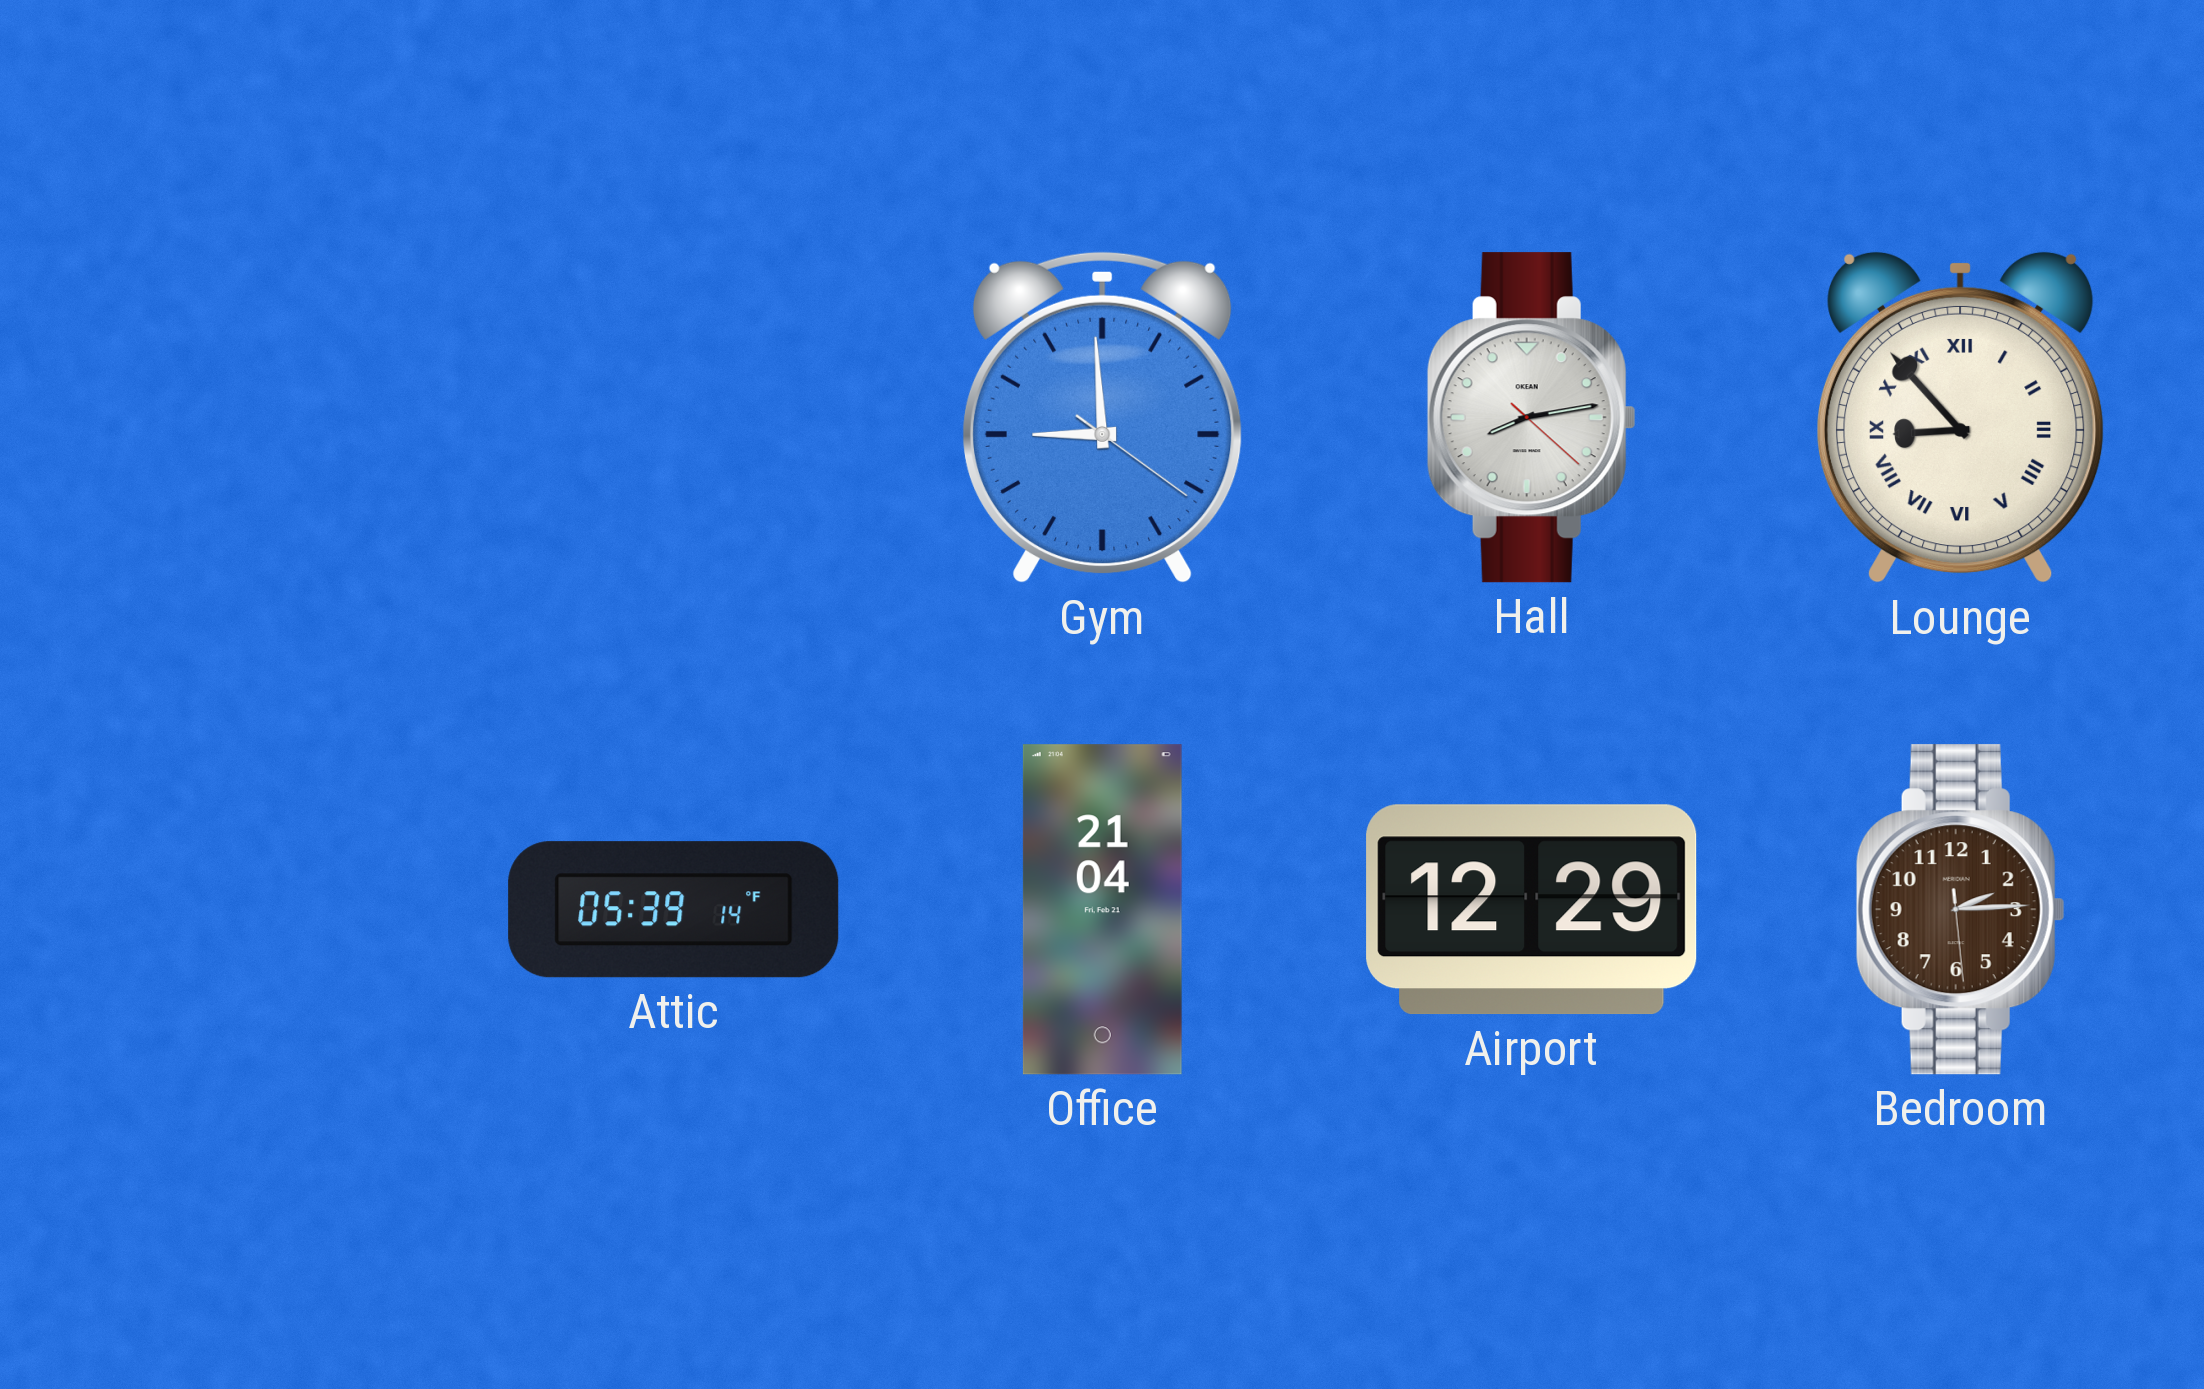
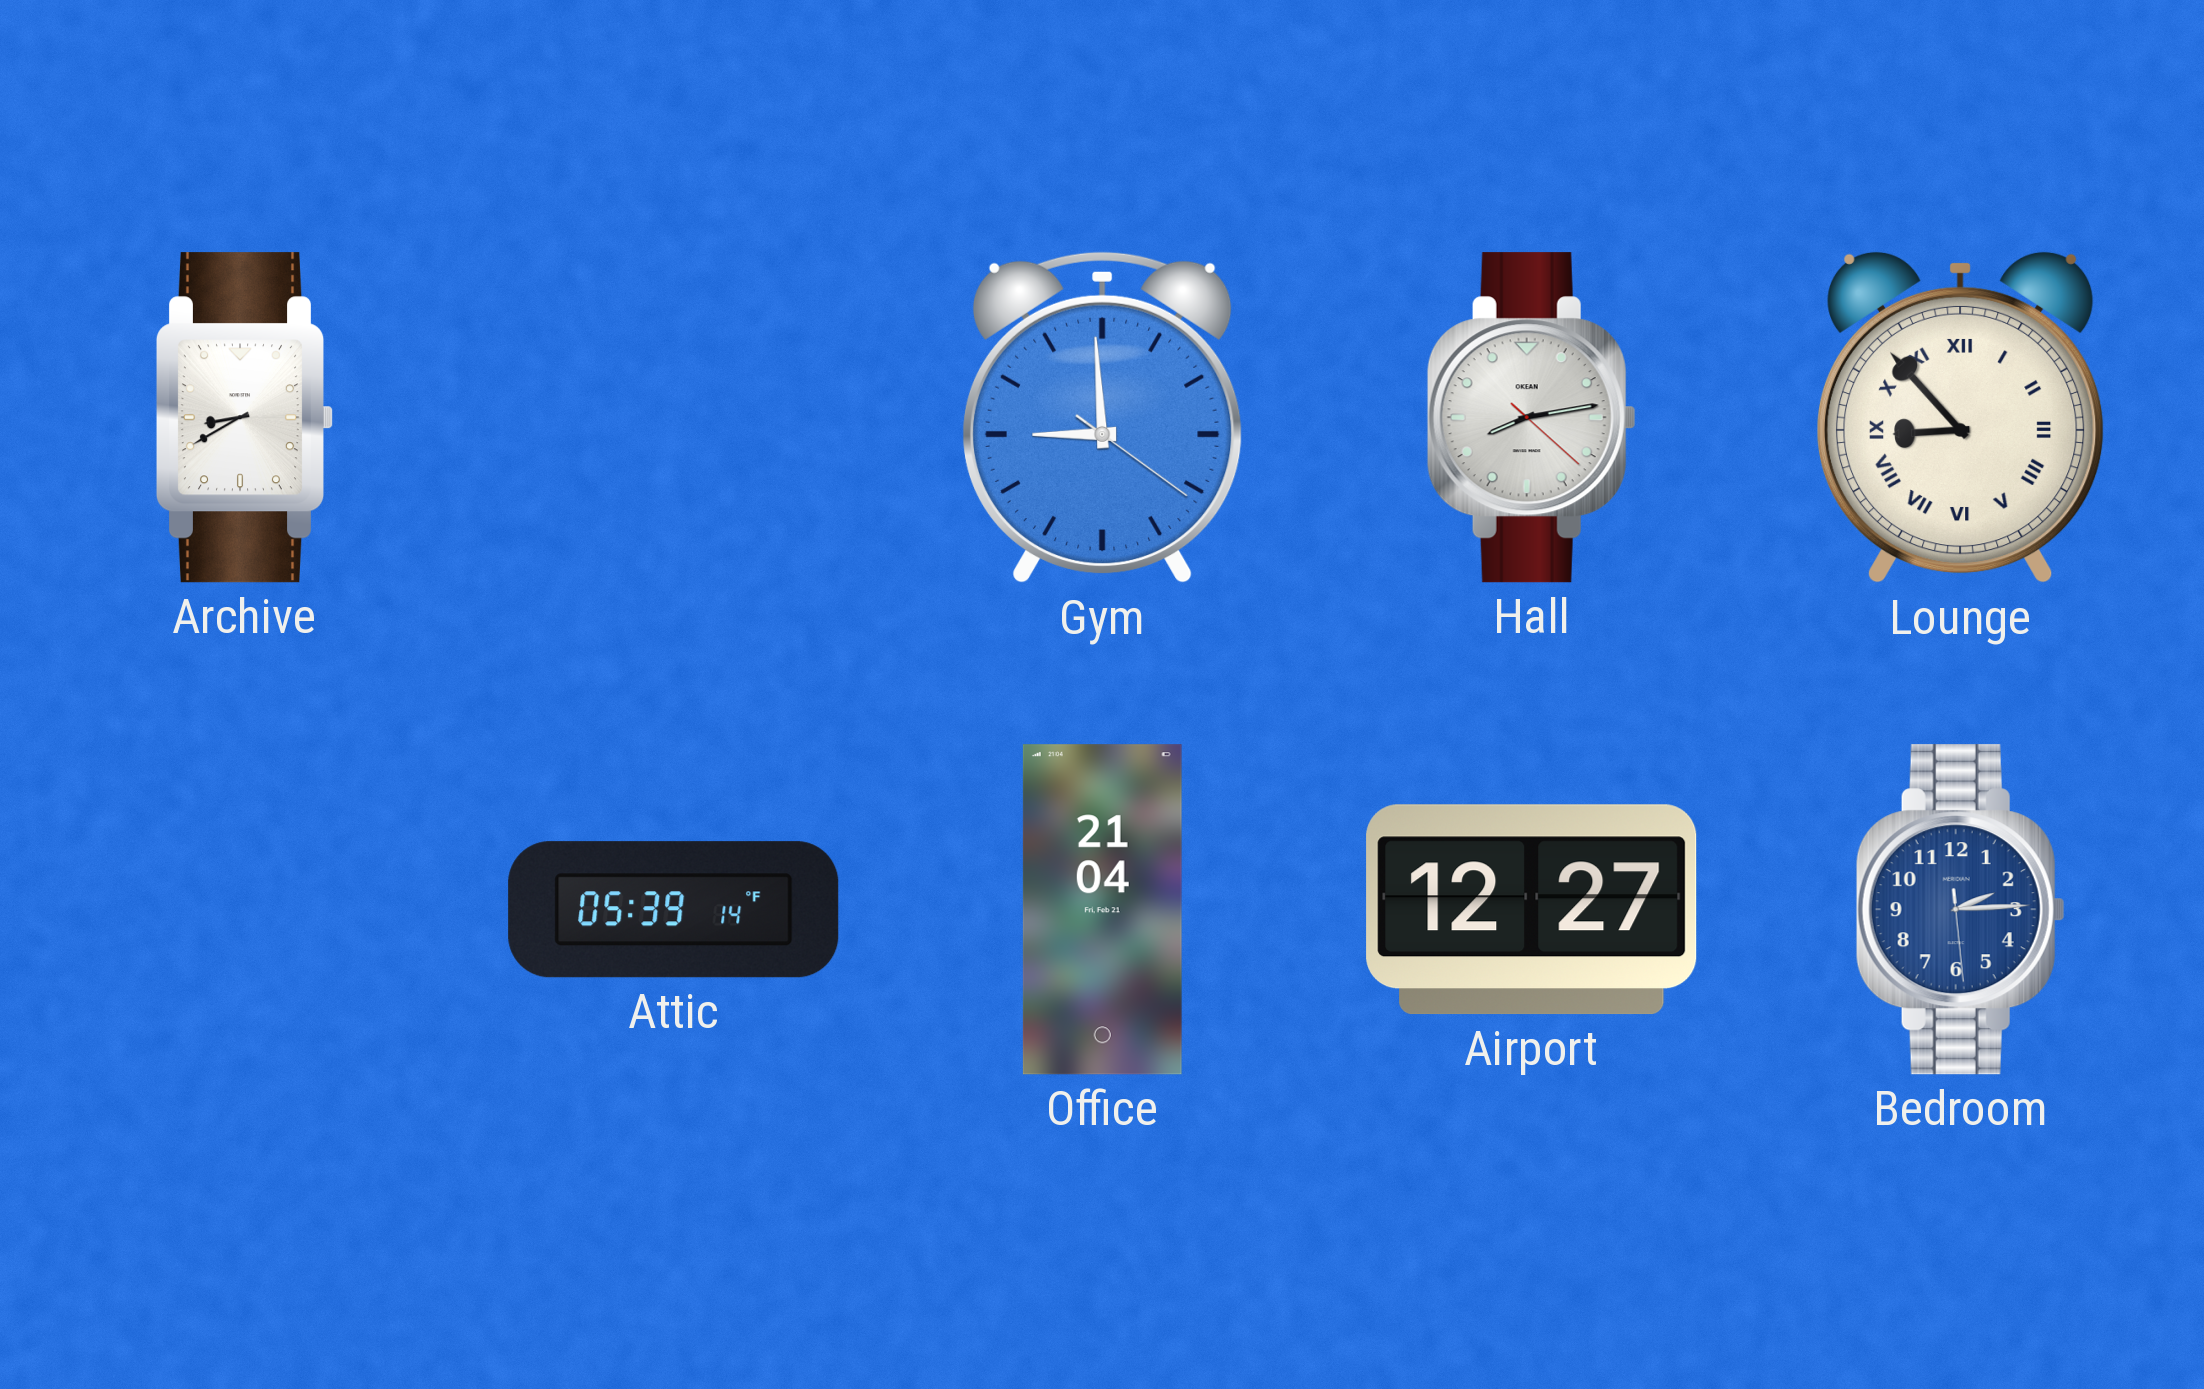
Archive: none -> 8:40
Airport: 12:29 -> 12:27
Bedroom dial: brown -> blue
